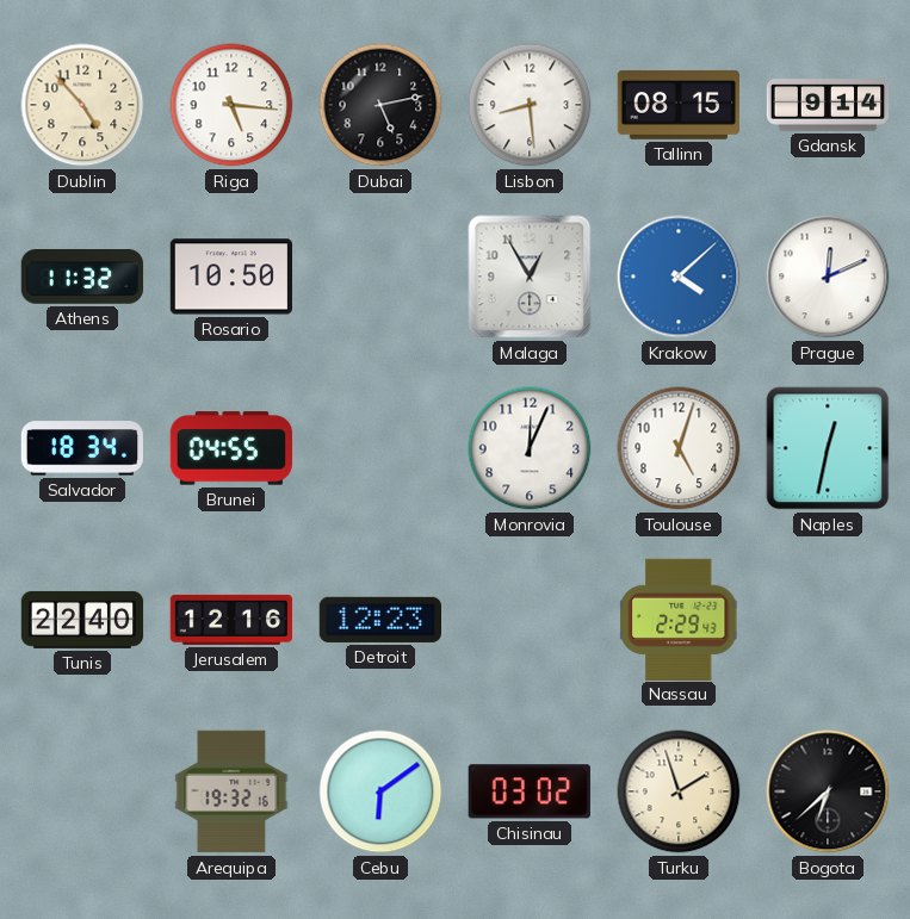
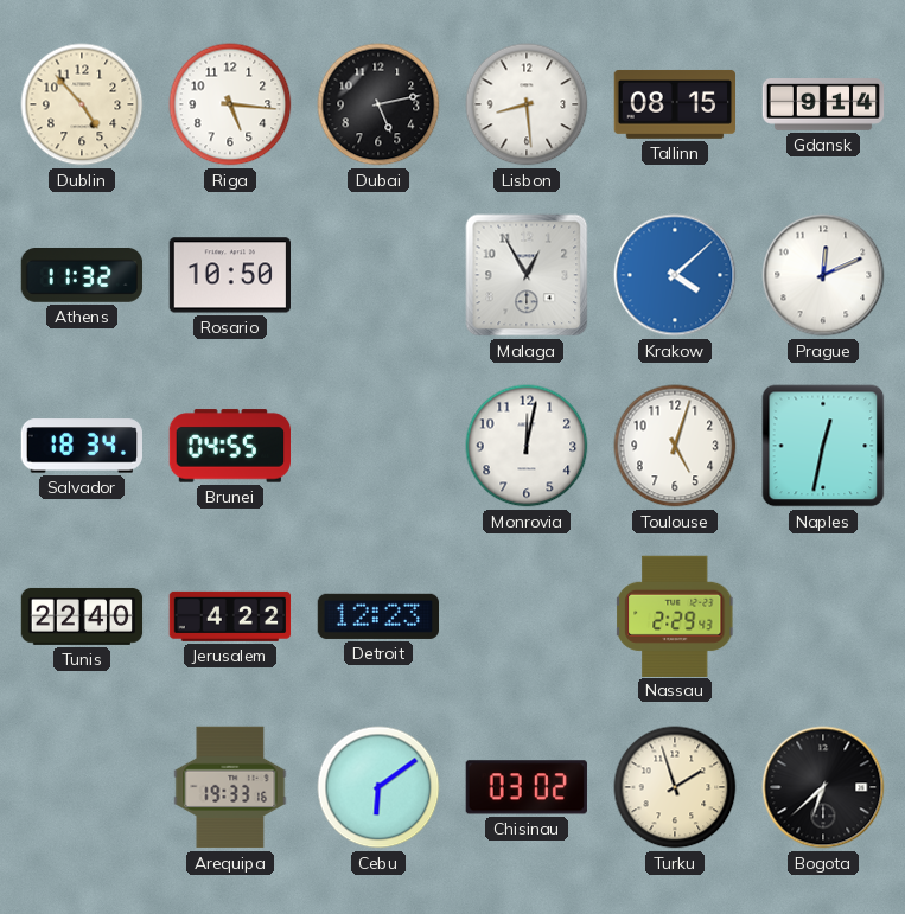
Monrovia: 12:04 -> 12:02
Jerusalem: 12:16 -> 4:22
Arequipa: 19:32 -> 19:33
